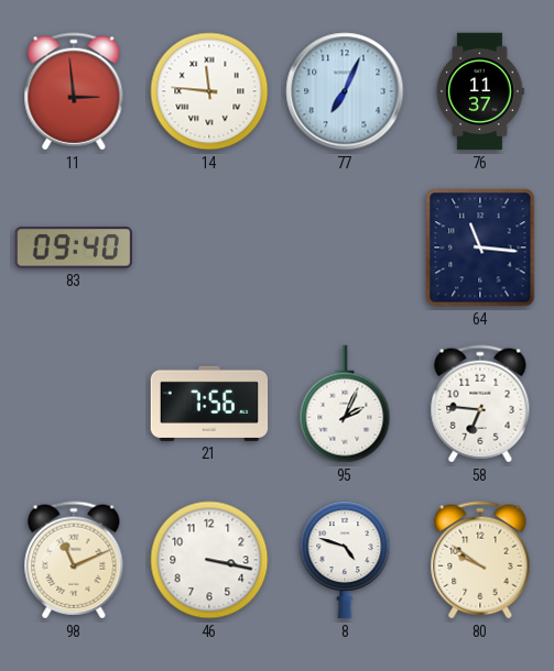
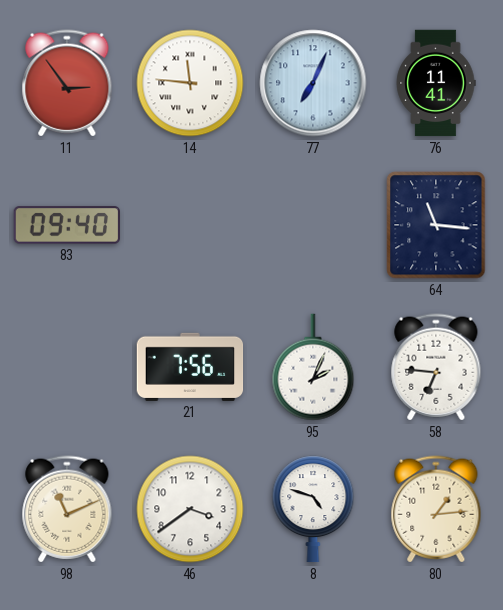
11: 2:59 -> 2:54
76: 11:37 -> 11:41
46: 3:17 -> 3:39
80: 9:51 -> 1:14
